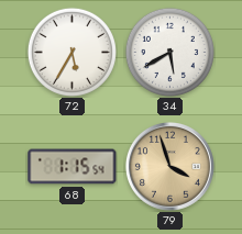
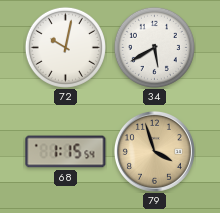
72: 5:35 -> 10:02
